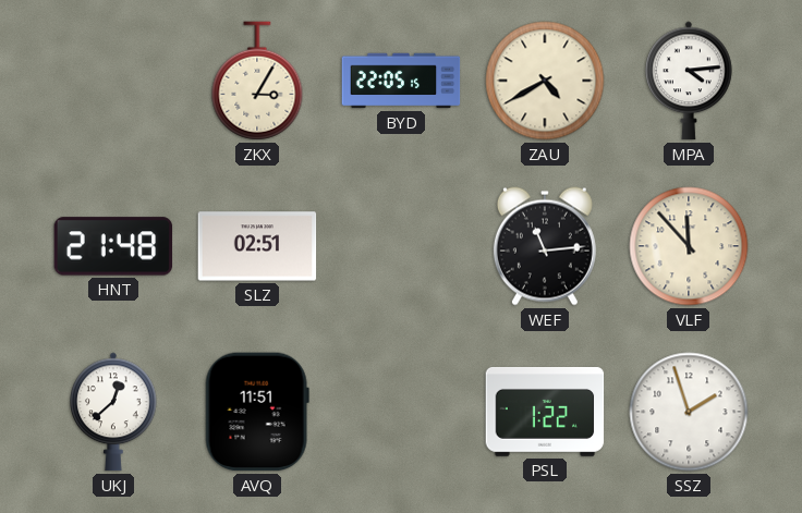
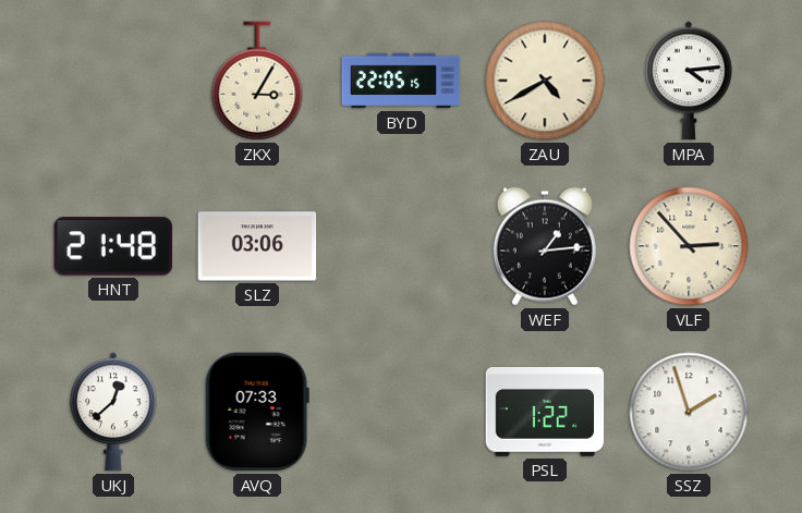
SLZ: 02:51 -> 03:06
WEF: 11:14 -> 1:14
VLF: 11:53 -> 2:53
AVQ: 11:51 -> 07:33
